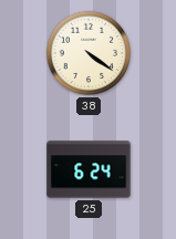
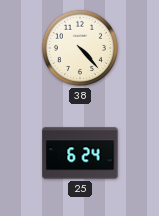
38: 4:21 -> 4:23
